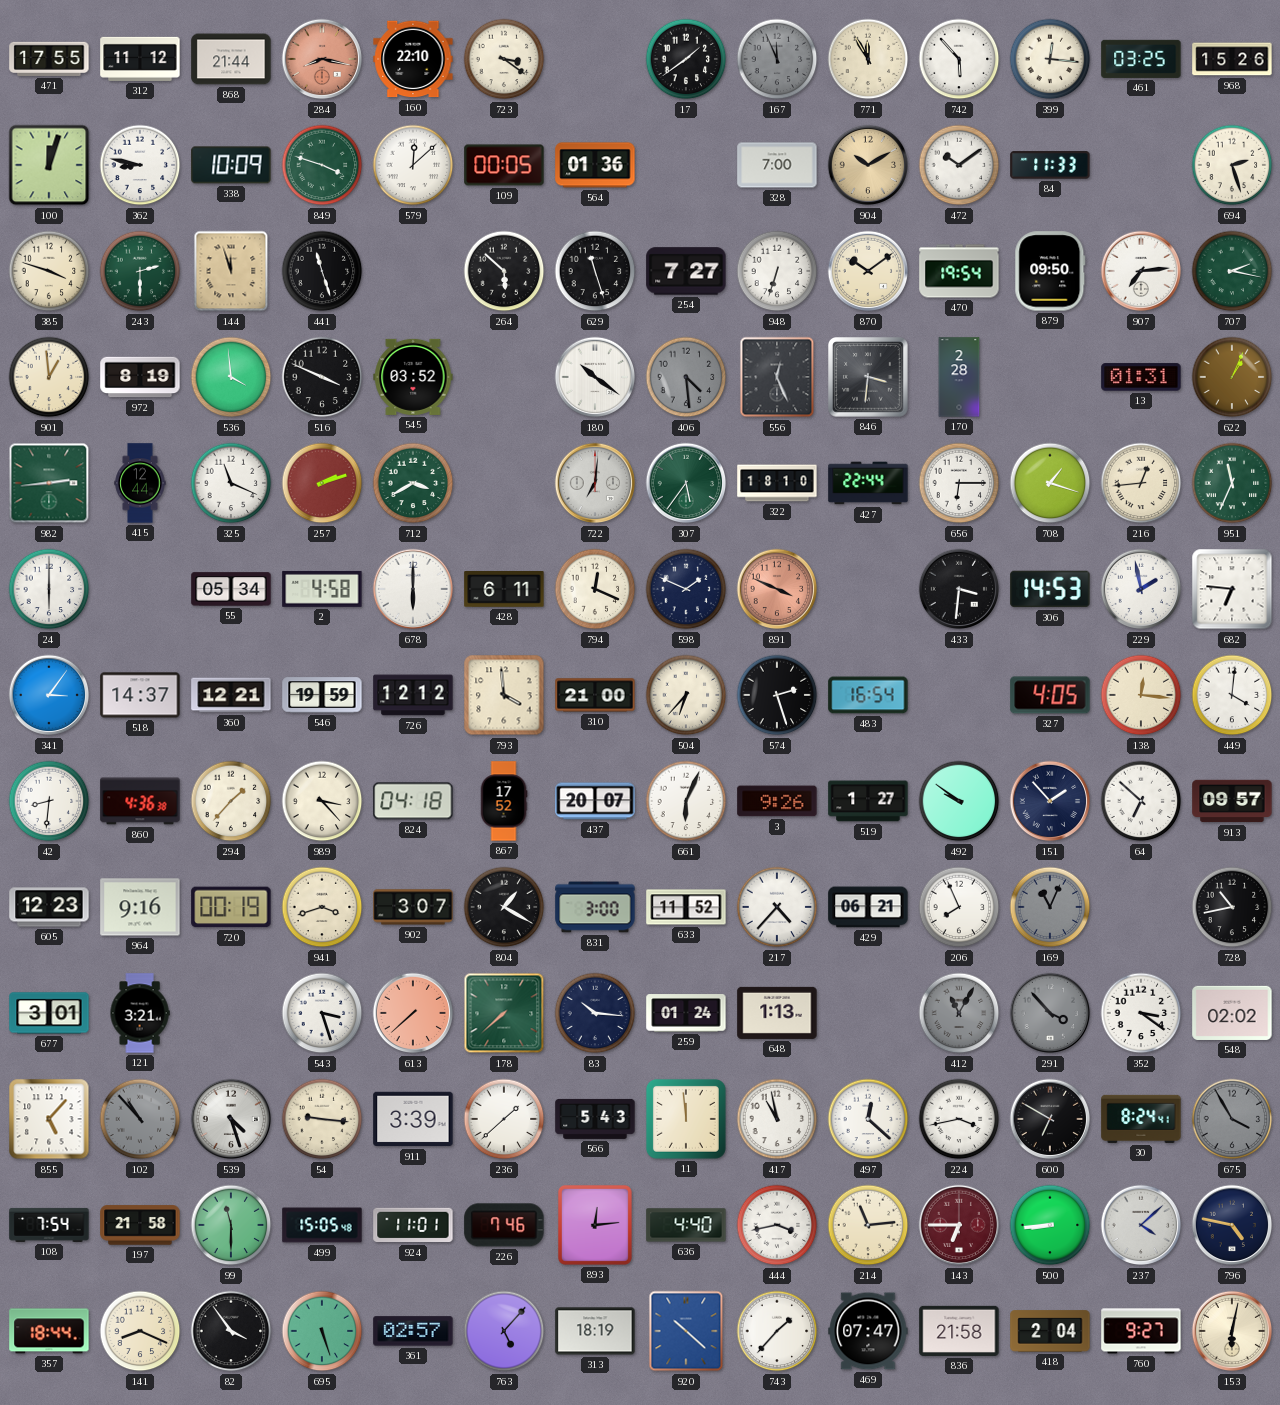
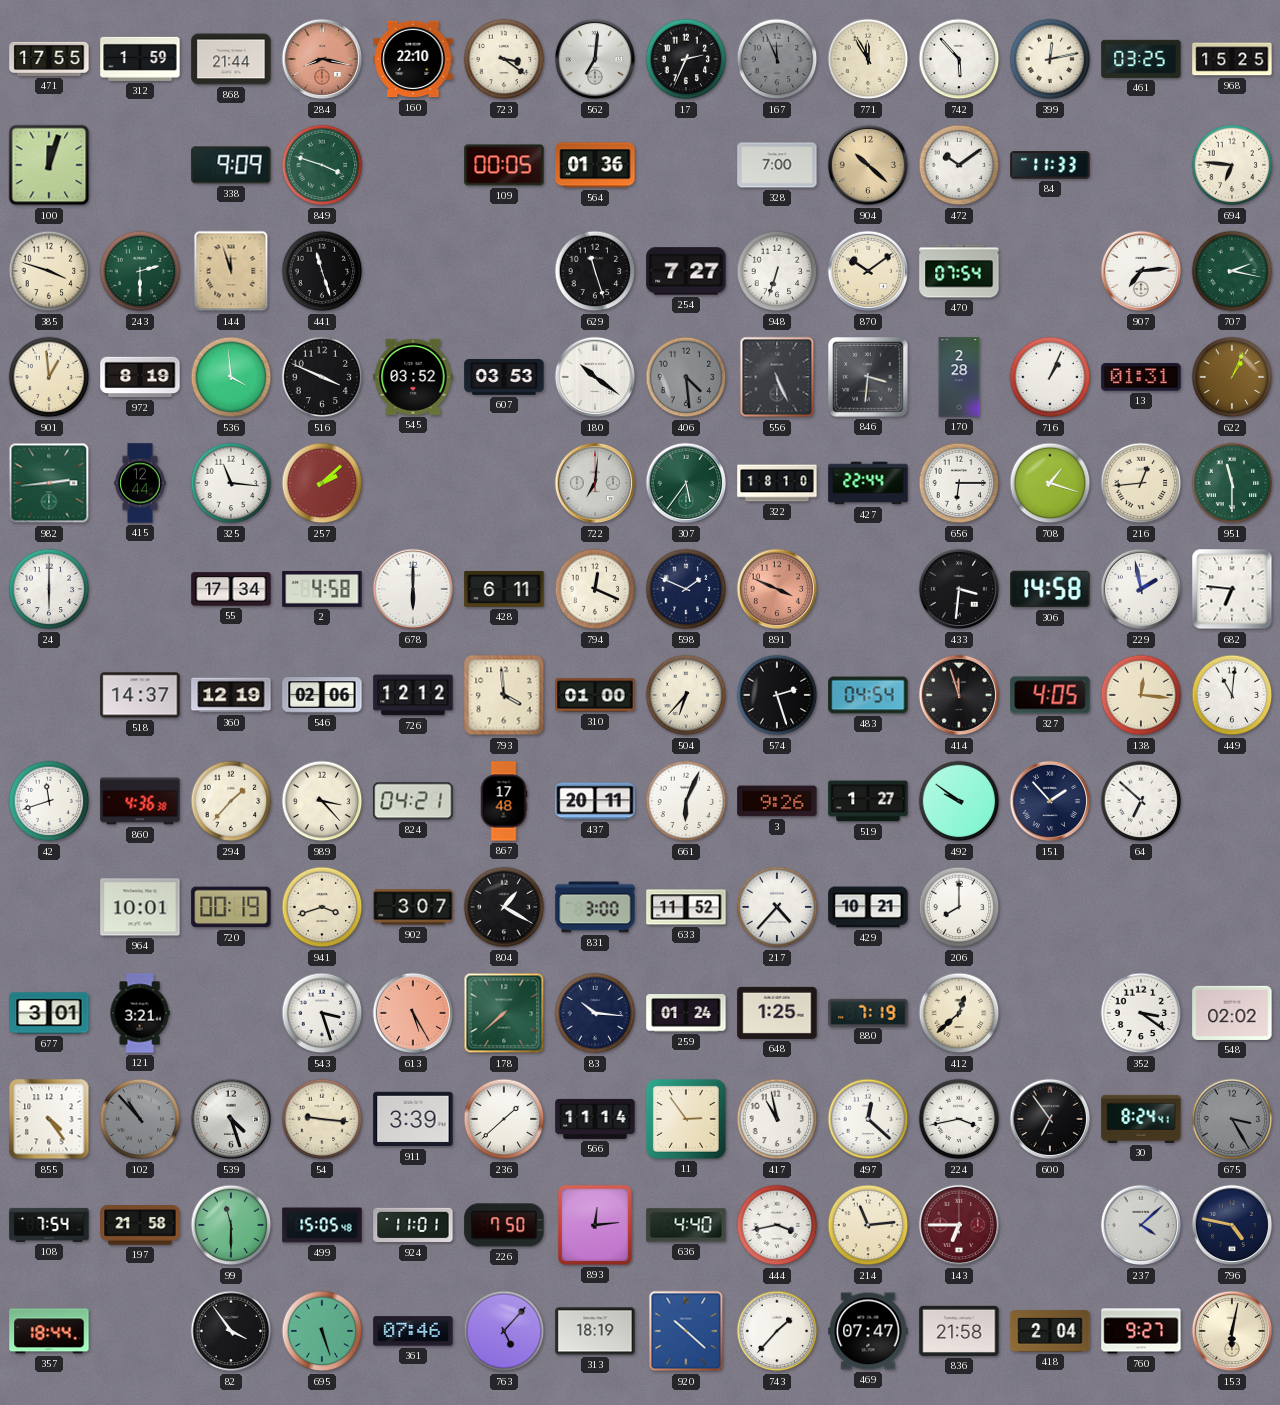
312: 11:12 -> 1:59
562: none -> 7:01
17: 1:39 -> 2:34
399: 12:16 -> 12:13
968: 15:26 -> 15:25
362: 8:47 -> none
338: 10:09 -> 9:09
579: 12:08 -> none
904: 10:10 -> 10:22
694: 2:27 -> 6:46
264: 5:52 -> none
470: 19:54 -> 07:54
879: 09:50 -> none
607: none -> 03:53
556: 12:26 -> 5:26
716: none -> 1:04
325: 11:19 -> 11:16
257: 2:12 -> 2:08
712: 3:40 -> none
951: 11:34 -> 11:30
55: 05:34 -> 17:34
306: 14:53 -> 14:58
341: 3:06 -> none
360: 12:21 -> 12:19
546: 19:59 -> 02:06
310: 21:00 -> 01:00
483: 16:54 -> 04:54
414: none -> 11:57
449: 4:01 -> 11:01
42: 8:31 -> 11:42
824: 04:18 -> 04:21
867: 17:52 -> 17:48
437: 20:07 -> 20:11
913: 09:57 -> none
605: 12:23 -> none
964: 9:16 -> 10:01
429: 06:21 -> 10:21
206: 7:56 -> 8:00
169: 11:04 -> none
728: 10:43 -> none
613: 7:38 -> 5:25
648: 1:13 -> 1:25
880: none -> 7:19
412: 11:05 -> 12:38
412 dial: grey -> cream
291: 3:53 -> none
855: 5:07 -> 4:24
566: 5:43 -> 11:14
11: 11:59 -> 2:54
600: 6:50 -> 6:54
675: 3:55 -> 3:25
226: 7:46 -> 7:50
500: 8:44 -> none
141: 8:19 -> none
361: 02:57 -> 07:46
